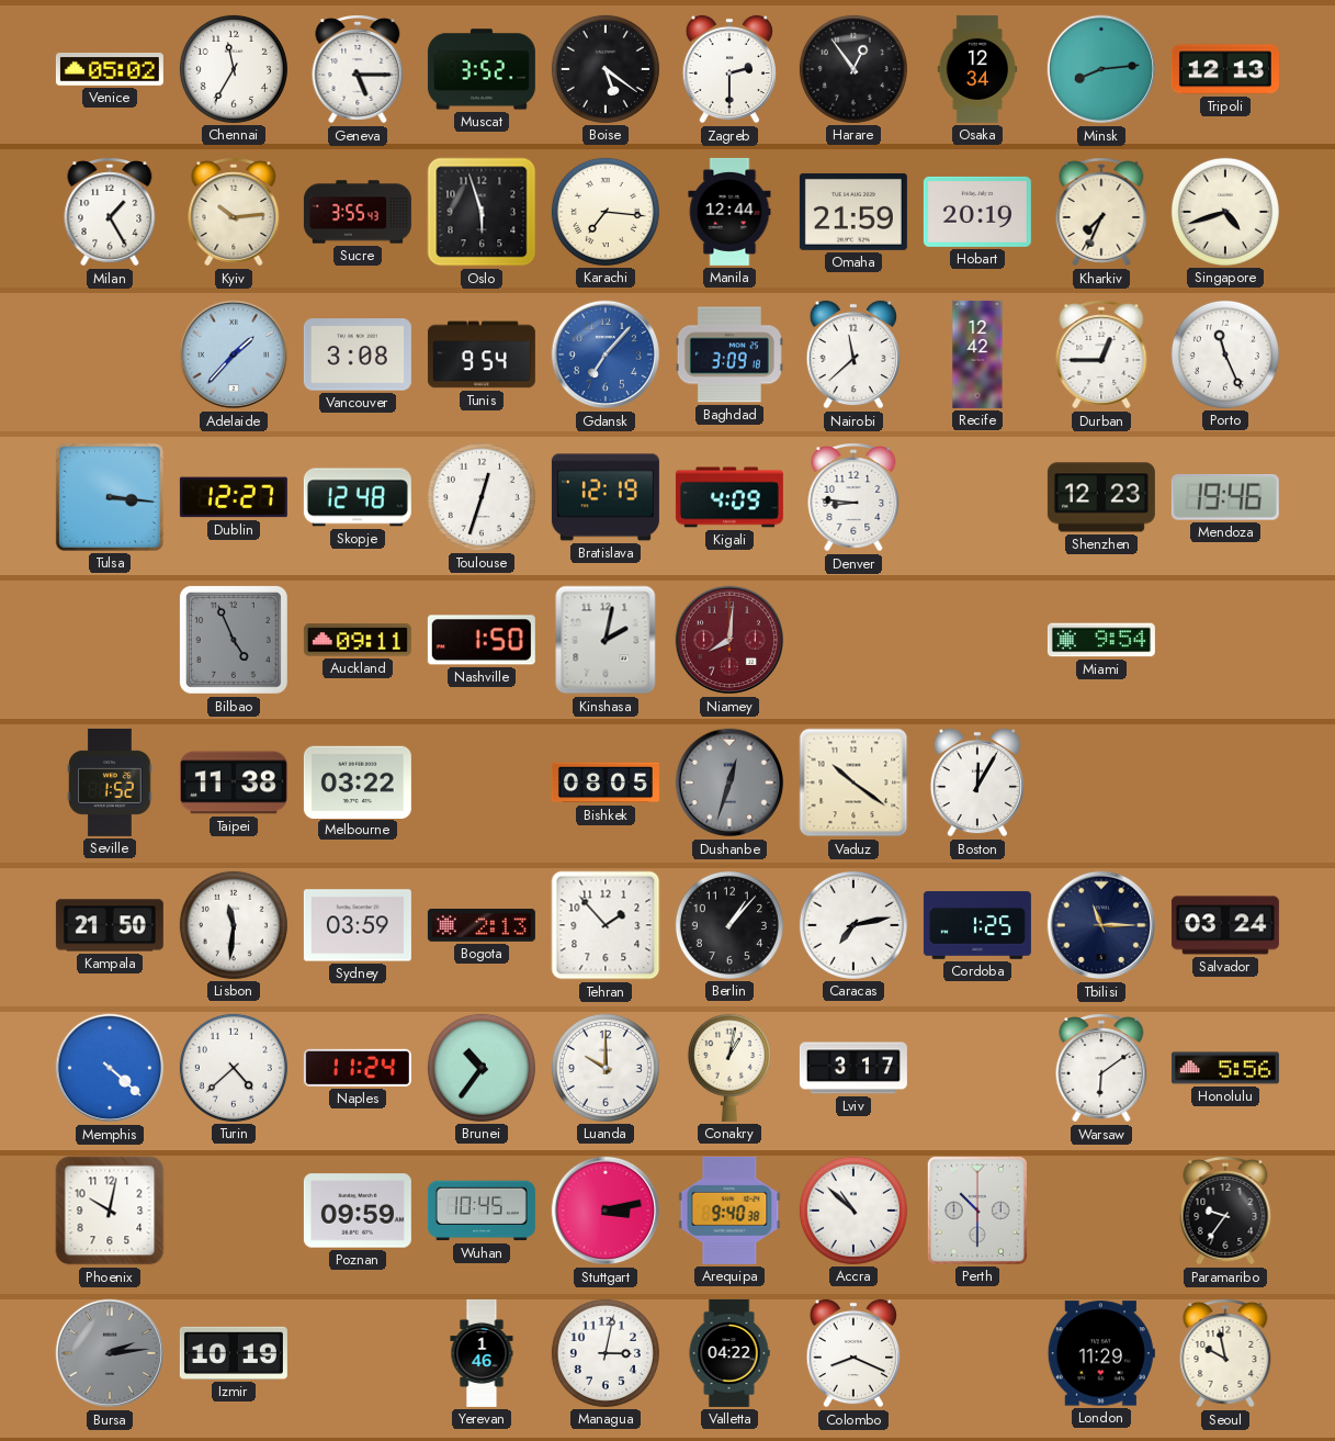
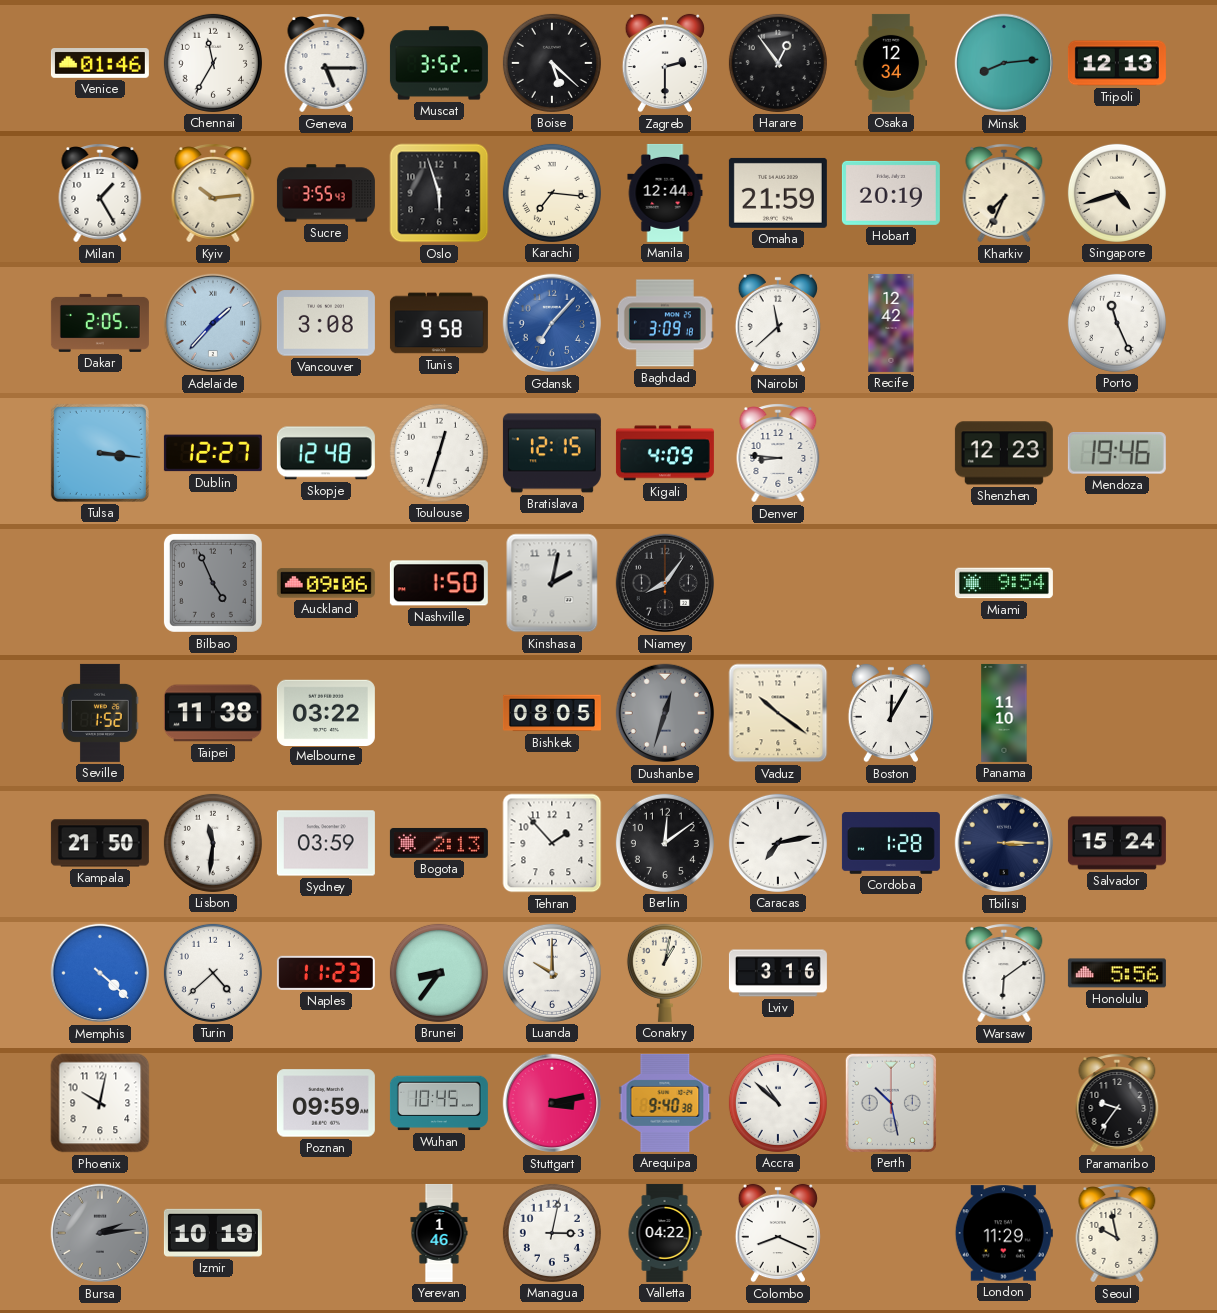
Venice: 05:02 -> 01:46
Boise: 5:21 -> 5:22
Dakar: none -> 2:05
Tunis: 9:54 -> 9:58
Durban: 12:45 -> none
Bratislava: 12:19 -> 12:15
Auckland: 09:11 -> 09:06
Niamey: 8:01 -> 8:06
Niamey dial: burgundy -> black
Panama: none -> 11:10
Berlin: 1:07 -> 12:09
Cordoba: 1:25 -> 1:28
Tbilisi: 11:15 -> 3:15
Salvador: 03:24 -> 15:24
Naples: 11:24 -> 11:23
Brunei: 10:36 -> 8:36
Lviv: 3:17 -> 3:16
Perth: 10:30 -> 10:28
